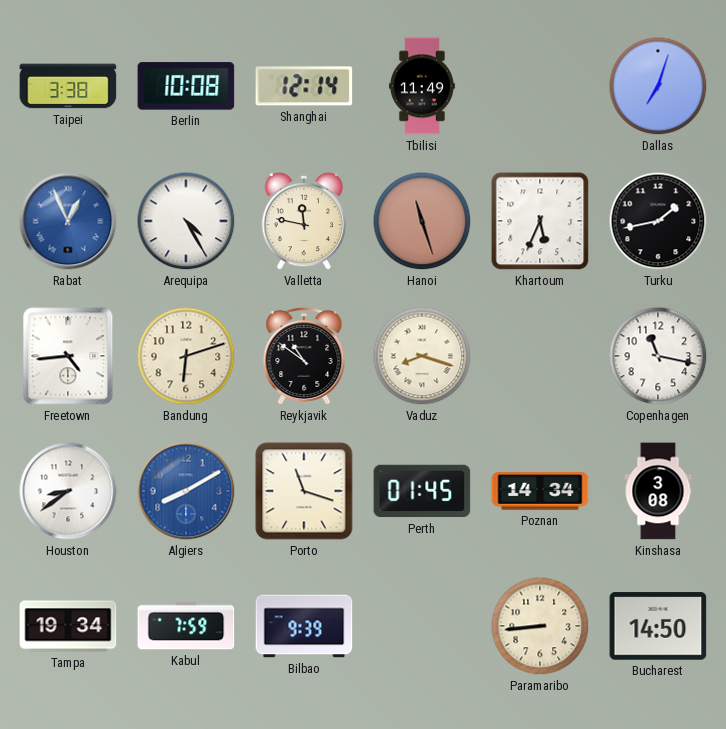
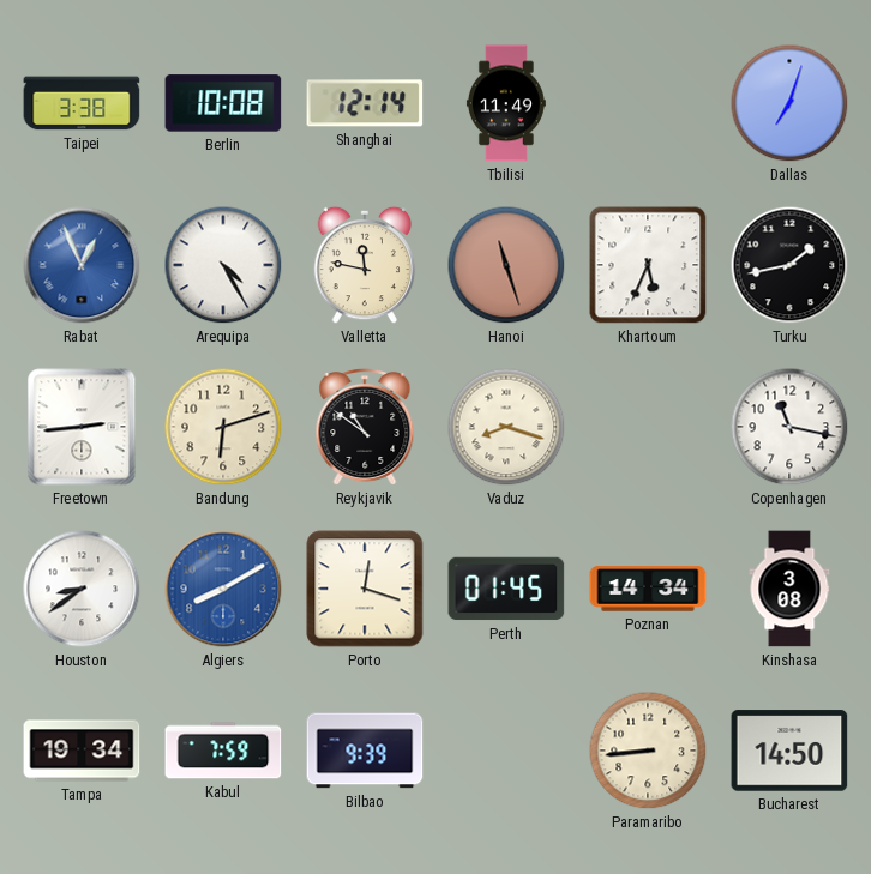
Freetown: 4:44 -> 2:44
Porto: 11:18 -> 12:18
